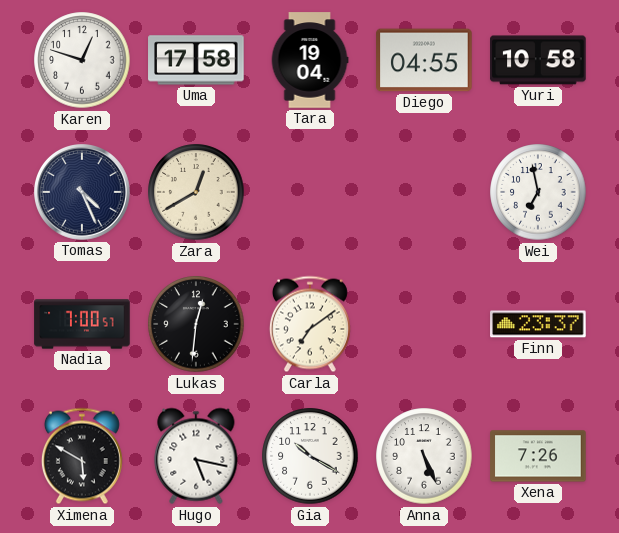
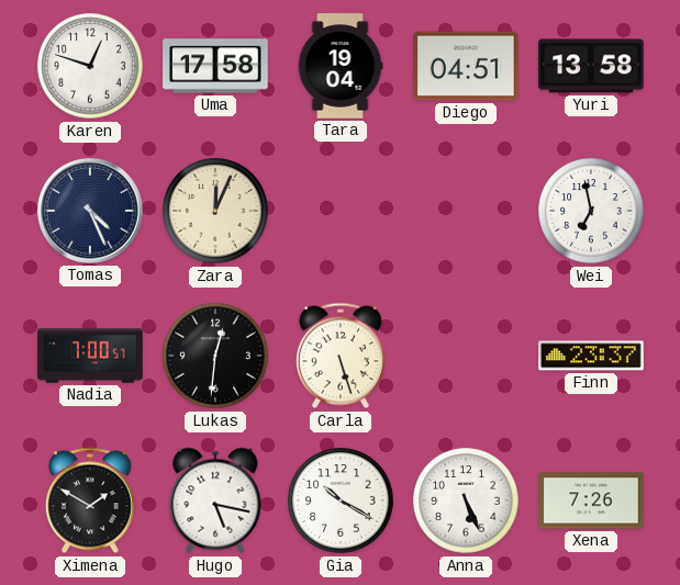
Diego: 04:55 -> 04:51
Yuri: 10:58 -> 13:58
Zara: 12:40 -> 12:04
Carla: 7:09 -> 5:27
Ximena: 5:50 -> 1:50
